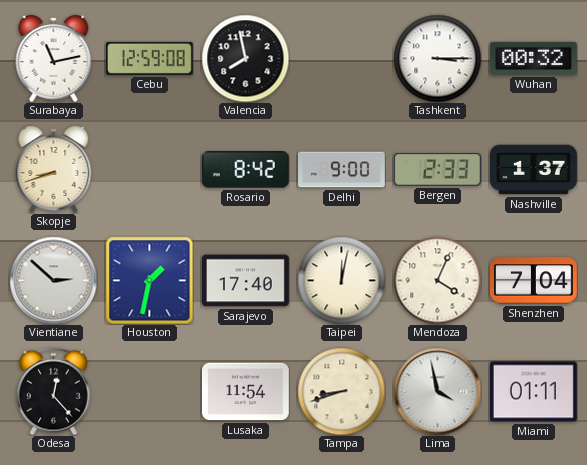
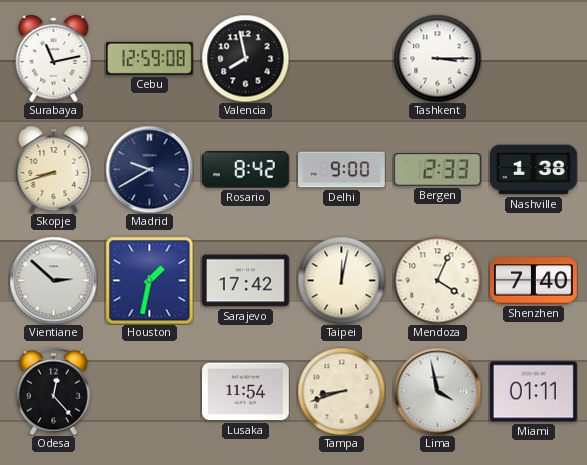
Wuhan: 00:32 -> none
Madrid: none -> 9:40
Nashville: 1:37 -> 1:38
Sarajevo: 17:40 -> 17:42
Shenzhen: 7:04 -> 7:40
